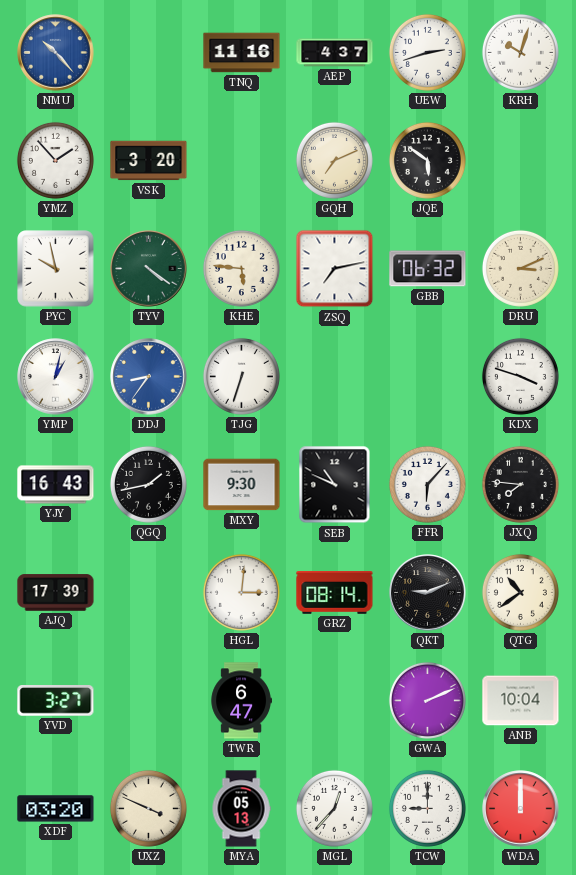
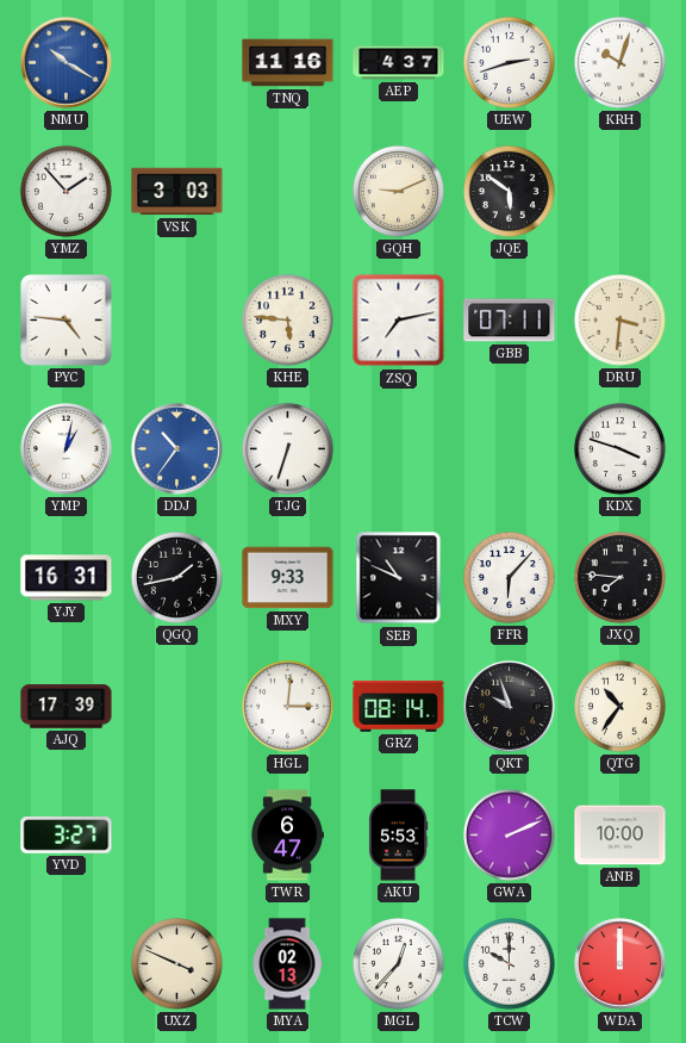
NMU: 10:23 -> 10:20
VSK: 3:20 -> 3:03
GQH: 7:11 -> 9:11
PYC: 9:58 -> 4:46
TYV: 4:21 -> none
GBB: 06:32 -> 07:11
DRU: 3:11 -> 3:31
DDJ: 8:36 -> 10:36
YJY: 16:43 -> 16:31
MXY: 9:30 -> 9:33
QKT: 9:11 -> 9:57
QTG: 10:39 -> 10:36
AKU: none -> 5:53
ANB: 10:04 -> 10:00
XDF: 03:20 -> none
MYA: 05:13 -> 02:13
TCW: 9:00 -> 10:00
